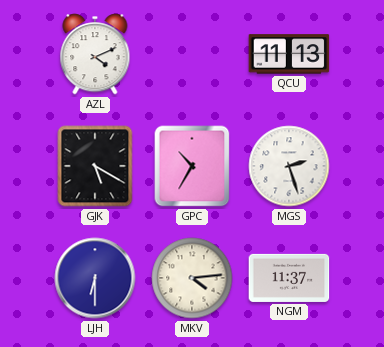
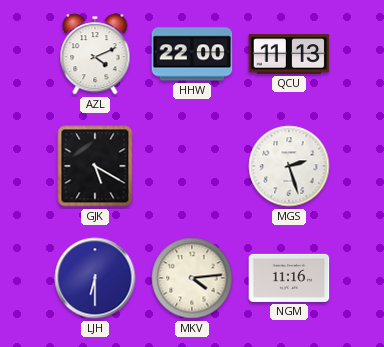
HHW: none -> 22:00
GPC: 10:35 -> none
NGM: 11:37 -> 11:16
